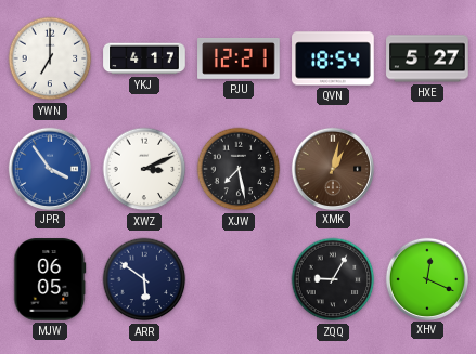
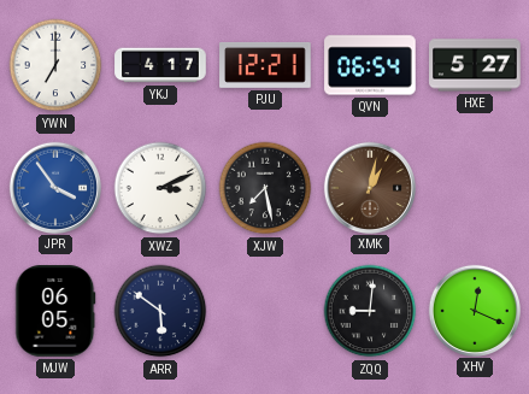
QVN: 18:54 -> 06:54
ZQQ: 9:05 -> 9:01
